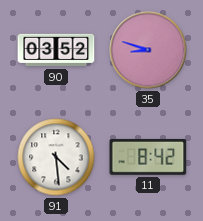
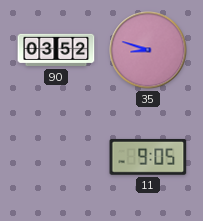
91: 4:29 -> none
11: 8:42 -> 9:05
